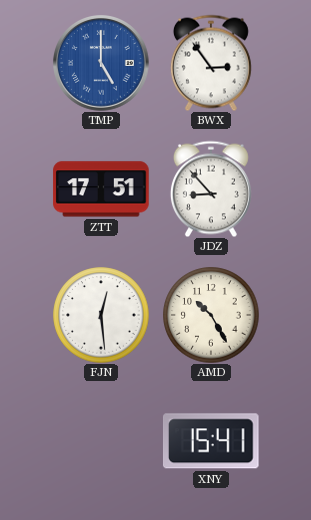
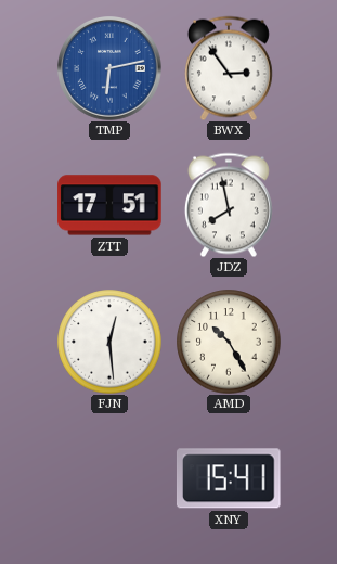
TMP: 5:00 -> 6:13
JDZ: 8:53 -> 7:58
